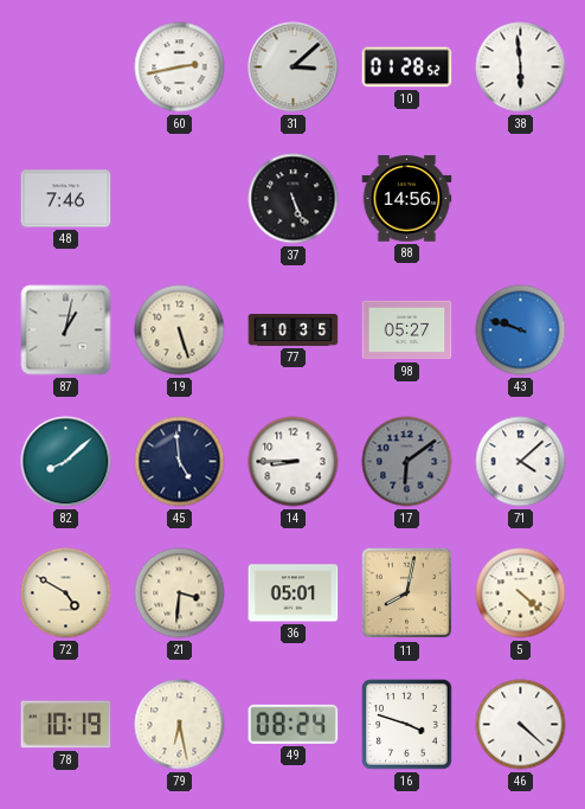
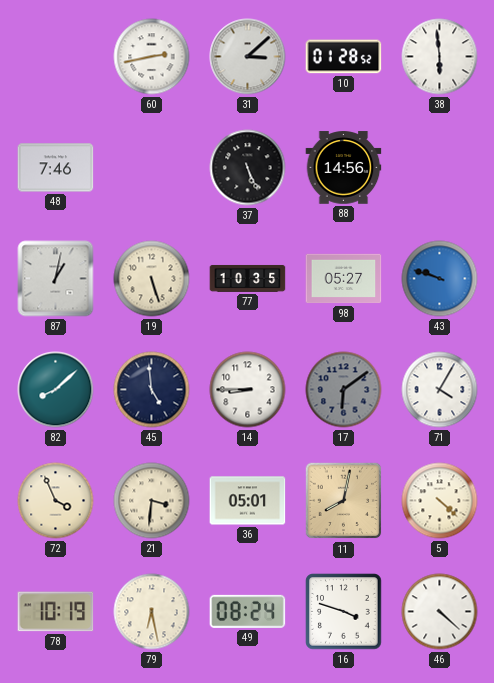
71: 4:08 -> 4:05
72: 4:50 -> 3:56
